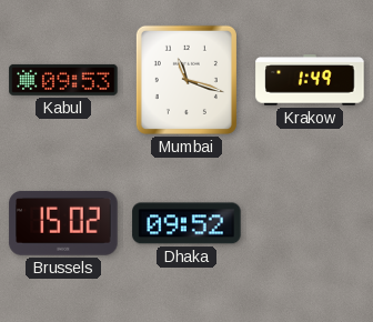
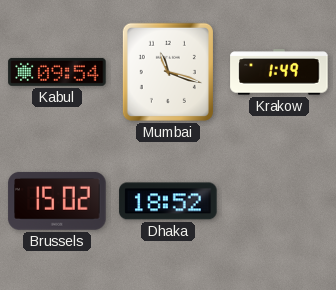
Kabul: 09:53 -> 09:54
Dhaka: 09:52 -> 18:52
